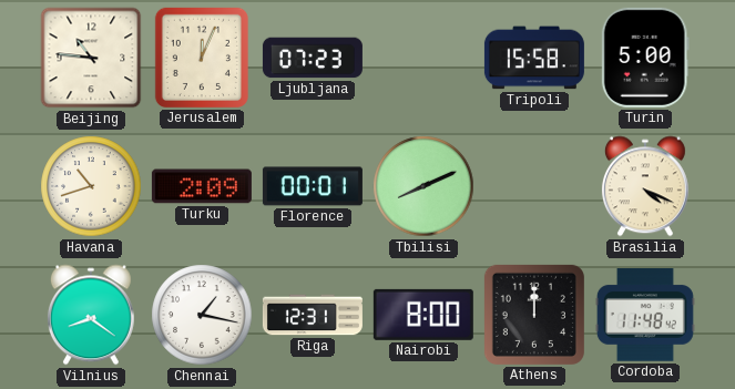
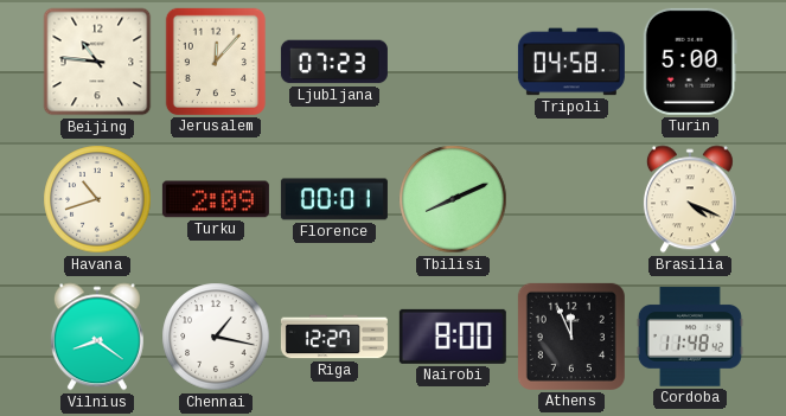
Jerusalem: 12:04 -> 12:07
Tripoli: 15:58 -> 04:58
Riga: 12:31 -> 12:27
Athens: 12:00 -> 11:56
